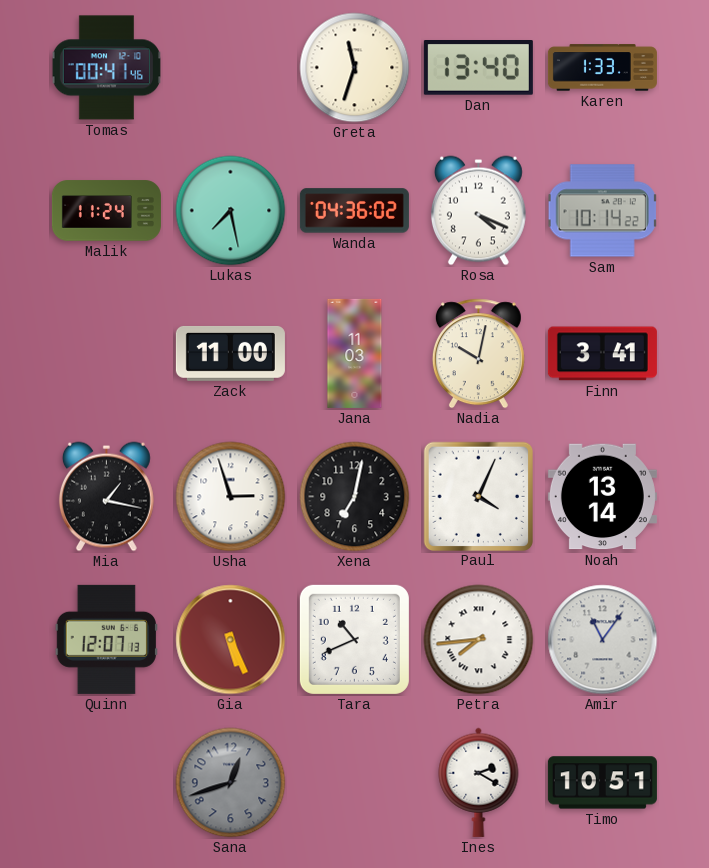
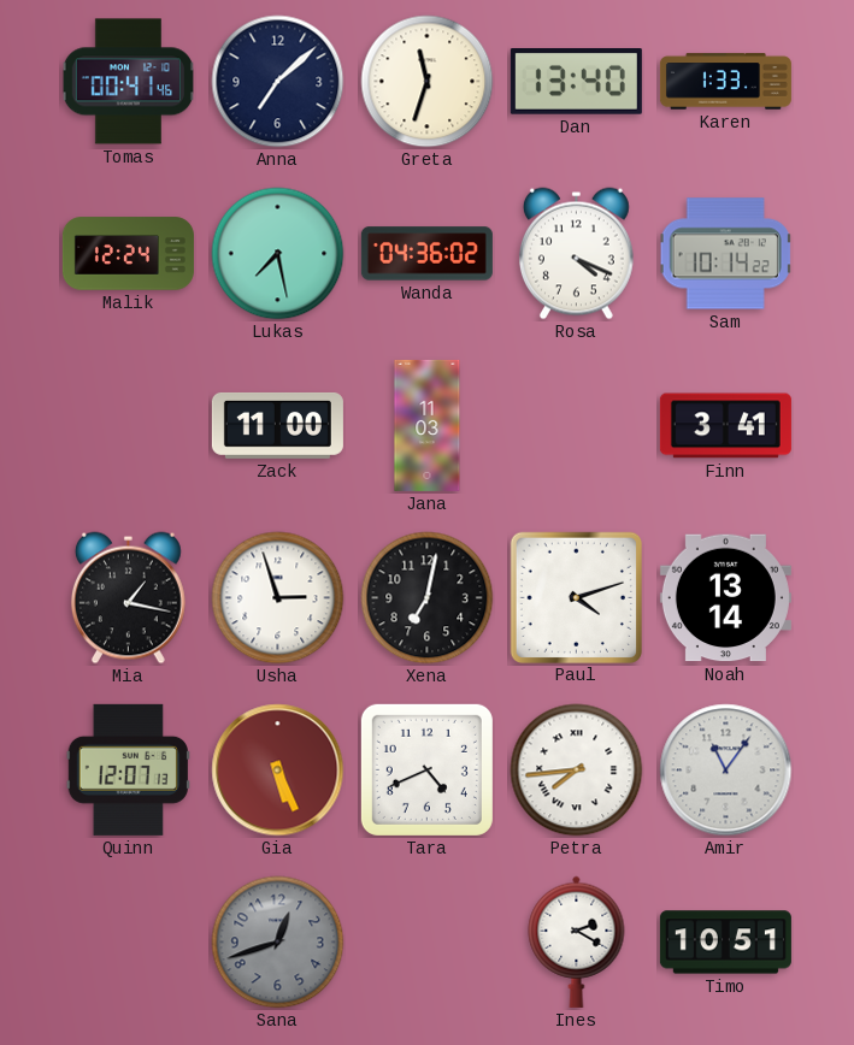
Anna: none -> 7:08
Malik: 11:24 -> 12:24
Nadia: 10:02 -> none
Paul: 4:04 -> 4:12
Tara: 10:41 -> 4:41
